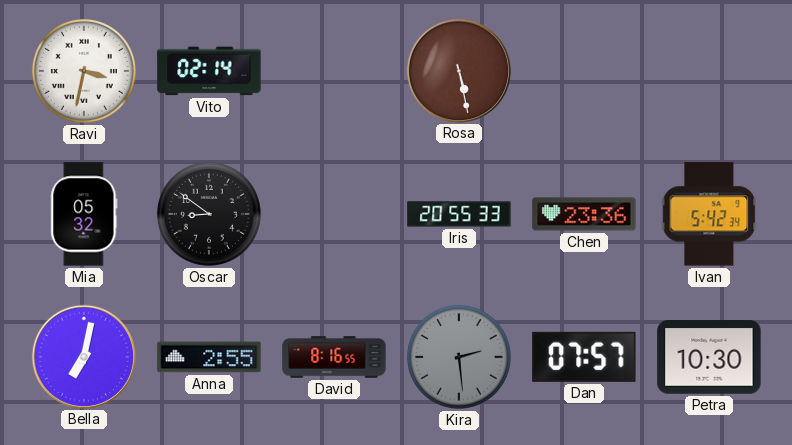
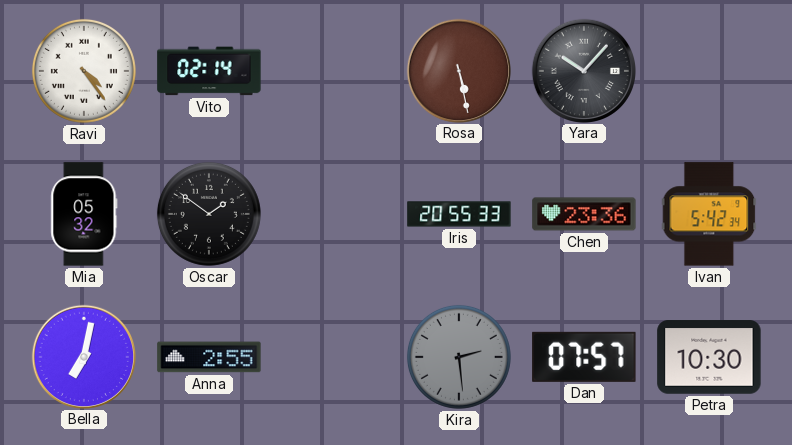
Ravi: 3:32 -> 4:24
Yara: none -> 10:07
Oscar: 8:51 -> 1:51
David: 8:16 -> none
